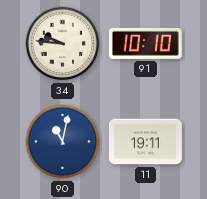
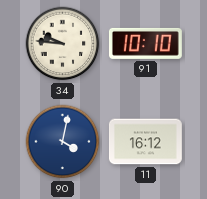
90: 11:02 -> 4:02
11: 19:11 -> 16:12
